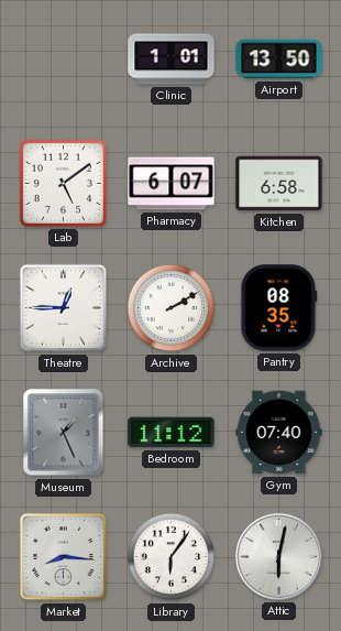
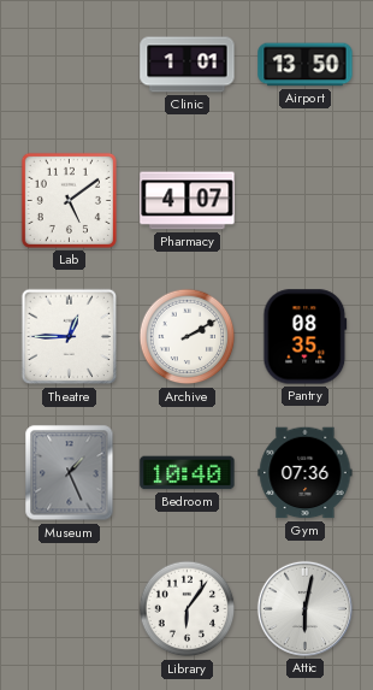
Pharmacy: 6:07 -> 4:07
Kitchen: 6:58 -> none
Bedroom: 11:12 -> 10:40
Gym: 07:40 -> 07:36
Market: 8:16 -> none
